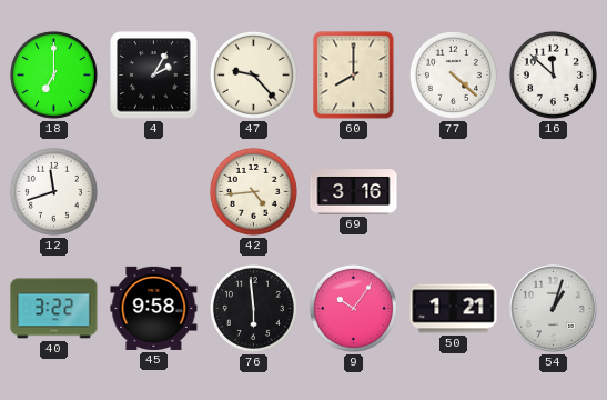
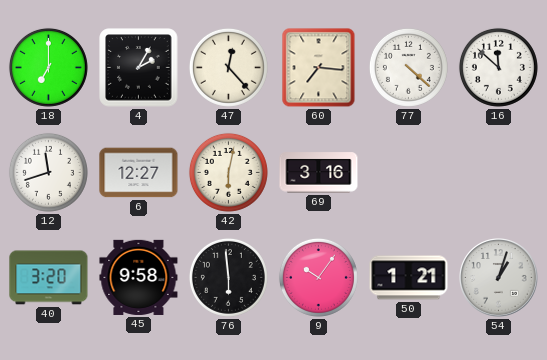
47: 9:23 -> 12:23
60: 8:00 -> 7:16
6: none -> 12:27
42: 4:44 -> 6:02
40: 3:22 -> 3:20
